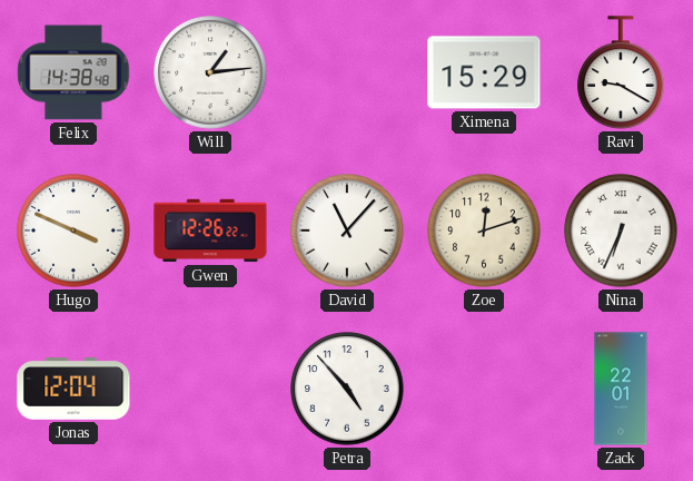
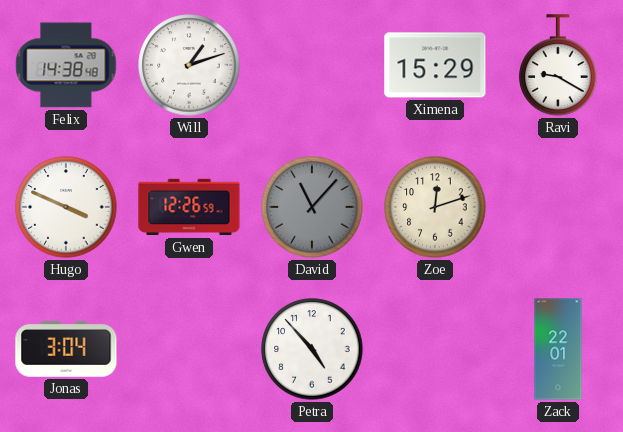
Will: 1:14 -> 1:12
Gwen: 12:26:22 -> 12:26:59
David dial: white -> grey
Nina: 6:34 -> none
Jonas: 12:04 -> 3:04
